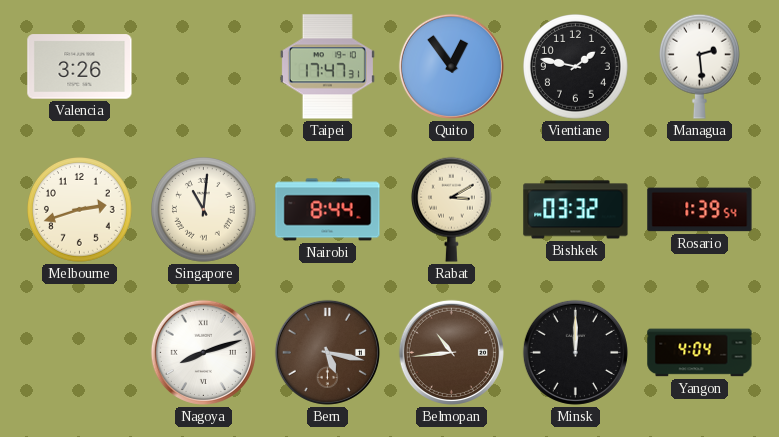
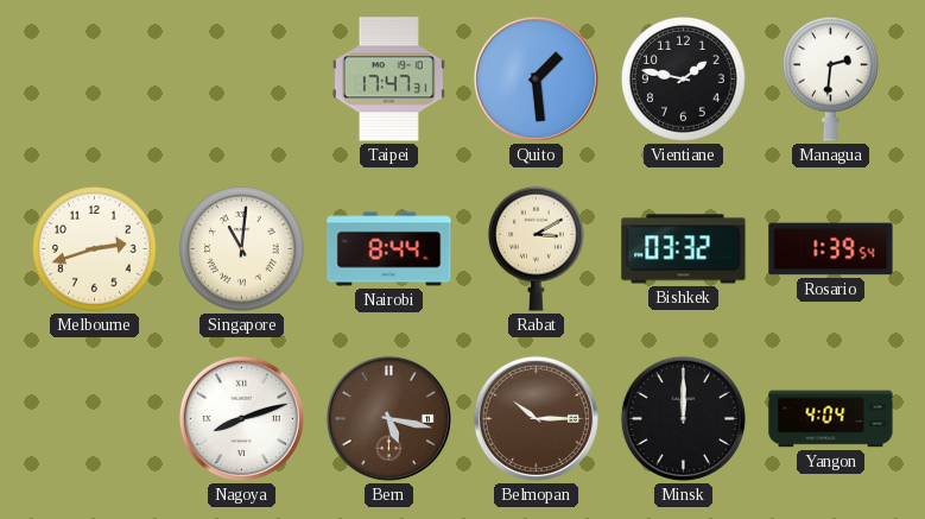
Valencia: 3:26 -> none
Quito: 12:54 -> 1:29
Managua: 2:29 -> 2:31
Belmopan: 10:44 -> 10:15
